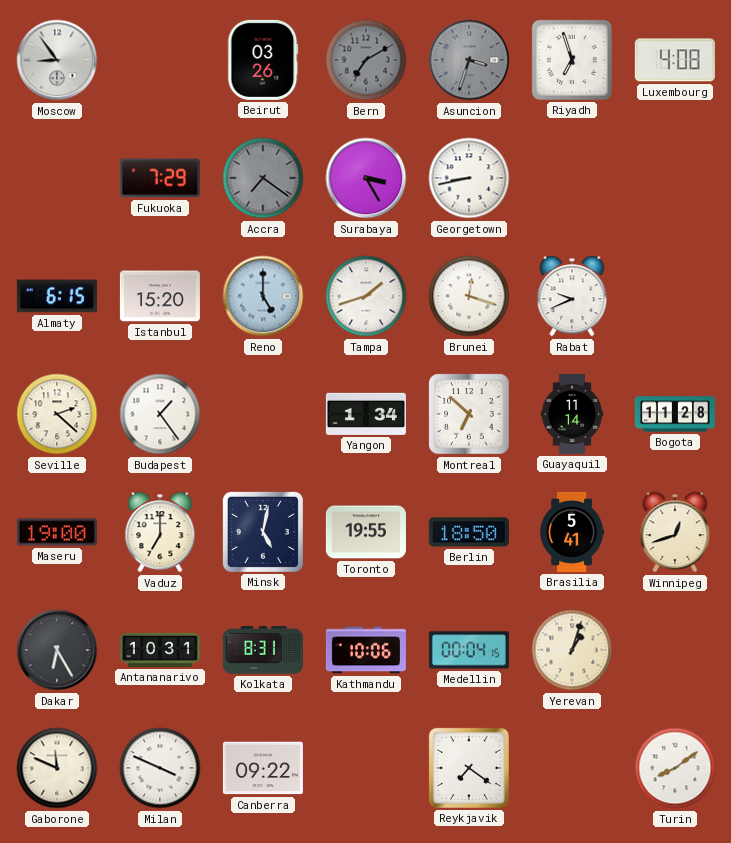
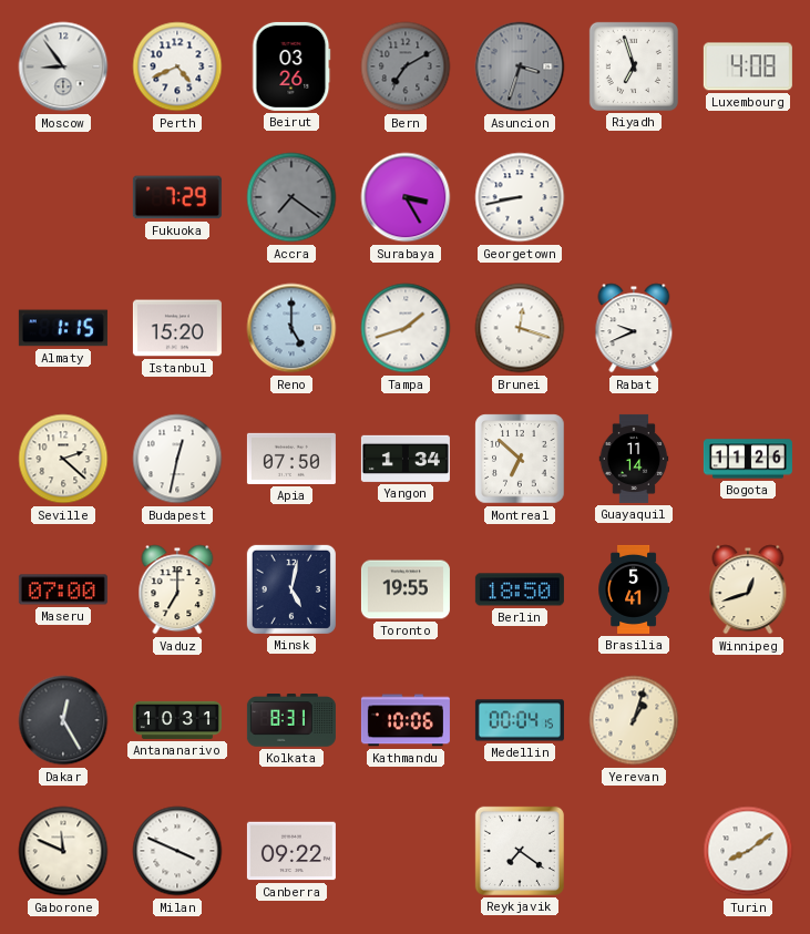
Perth: none -> 4:41
Almaty: 6:15 -> 1:15
Budapest: 1:24 -> 12:32
Apia: none -> 07:50
Bogota: 11:28 -> 11:26
Maseru: 19:00 -> 07:00
Dakar: 6:25 -> 12:25
